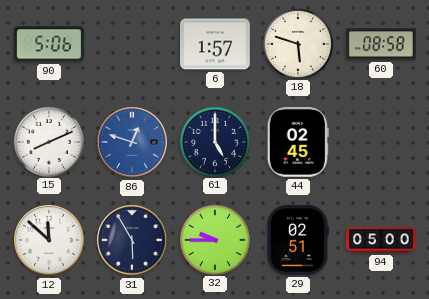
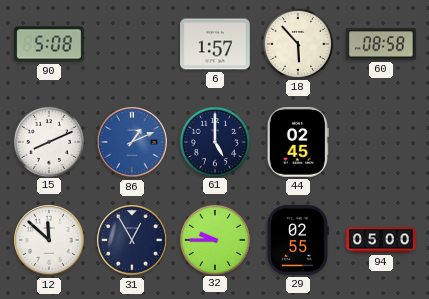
90: 5:06 -> 5:08
18: 5:48 -> 5:53
86: 12:48 -> 1:11
31: 5:55 -> 12:55
29: 02:51 -> 02:55
